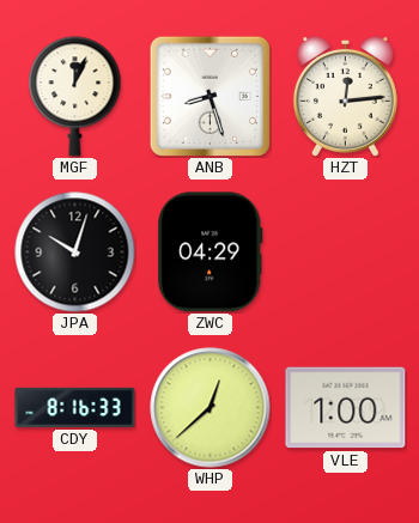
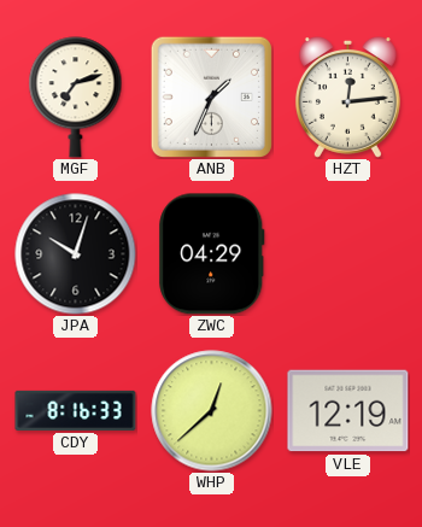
MGF: 12:04 -> 7:12
ANB: 8:27 -> 1:34
VLE: 1:00 -> 12:19
